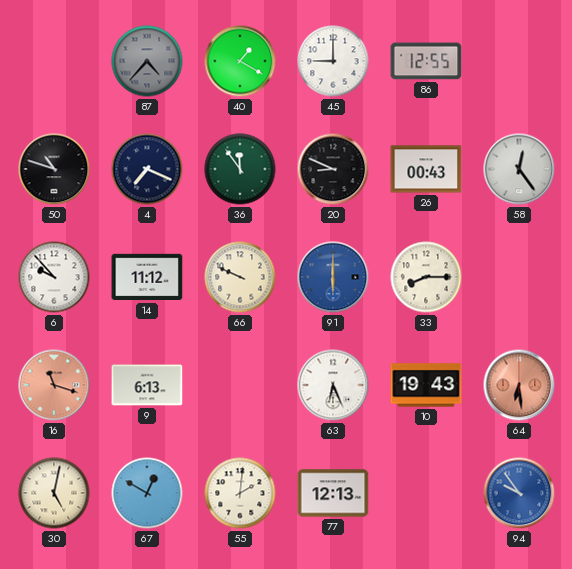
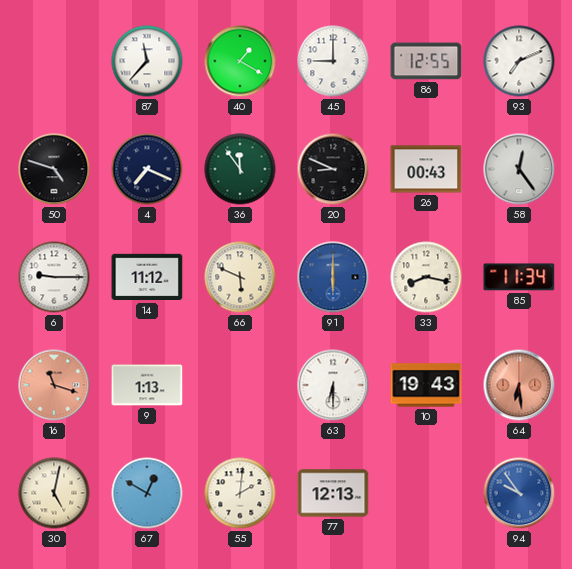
87: 4:37 -> 11:37
87 dial: grey -> white
93: none -> 7:11
50: 10:48 -> 4:48
6: 9:53 -> 9:15
66: 9:49 -> 5:49
33: 8:15 -> 8:17
85: none -> 11:34
9: 6:13 -> 1:13
63: 6:26 -> 6:30
